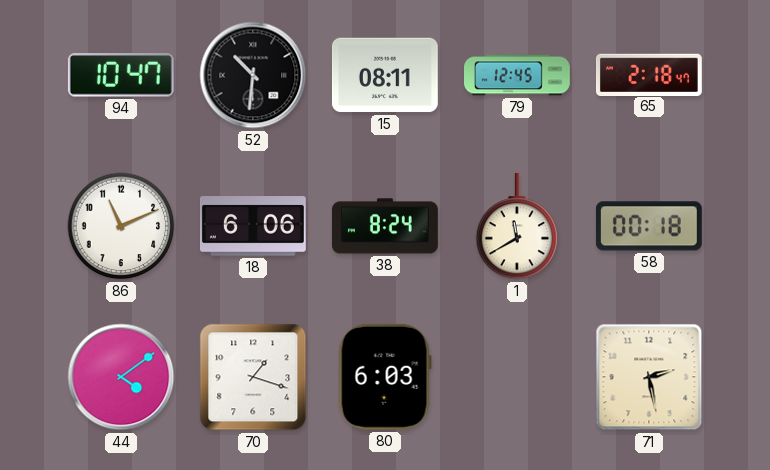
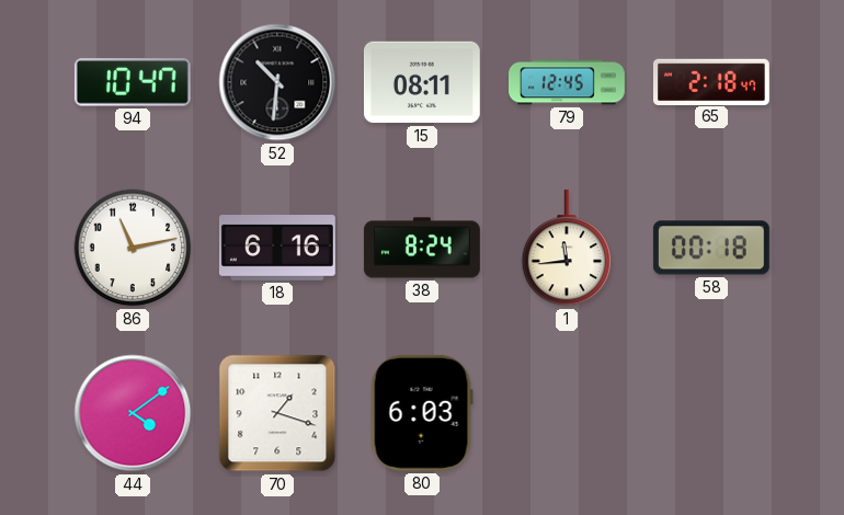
86: 11:11 -> 11:13
18: 6:06 -> 6:16
1: 11:40 -> 11:44
71: 2:28 -> none
